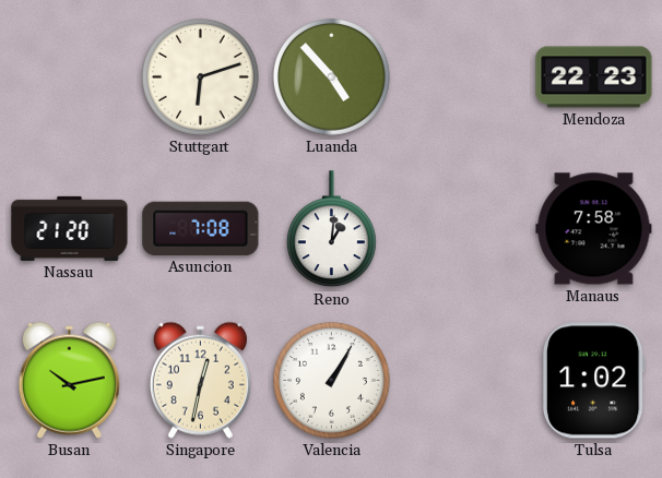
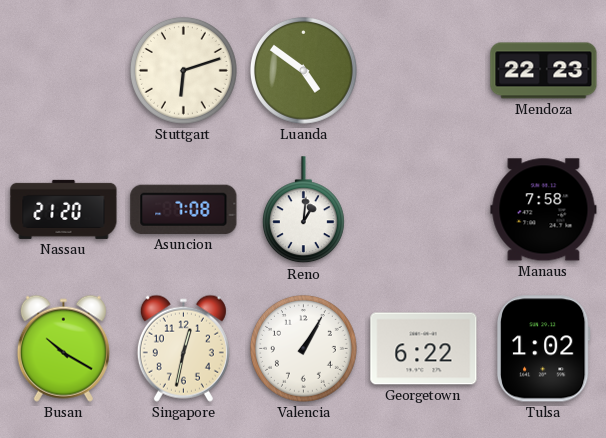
Luanda: 4:53 -> 4:51
Busan: 10:13 -> 10:20
Georgetown: none -> 6:22
